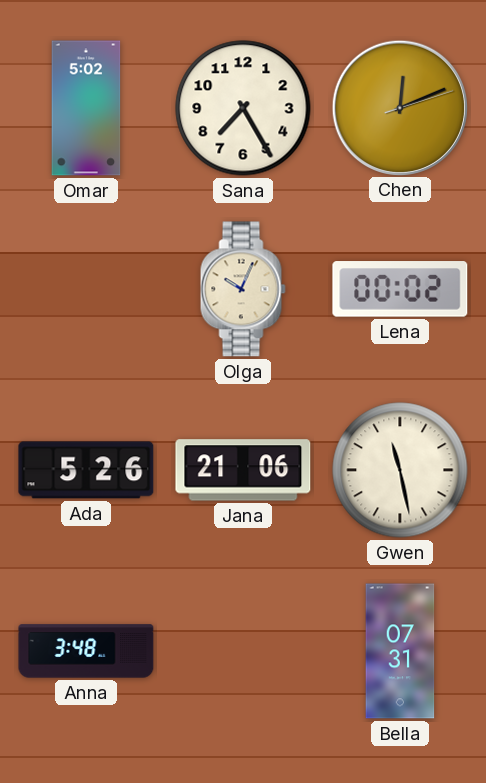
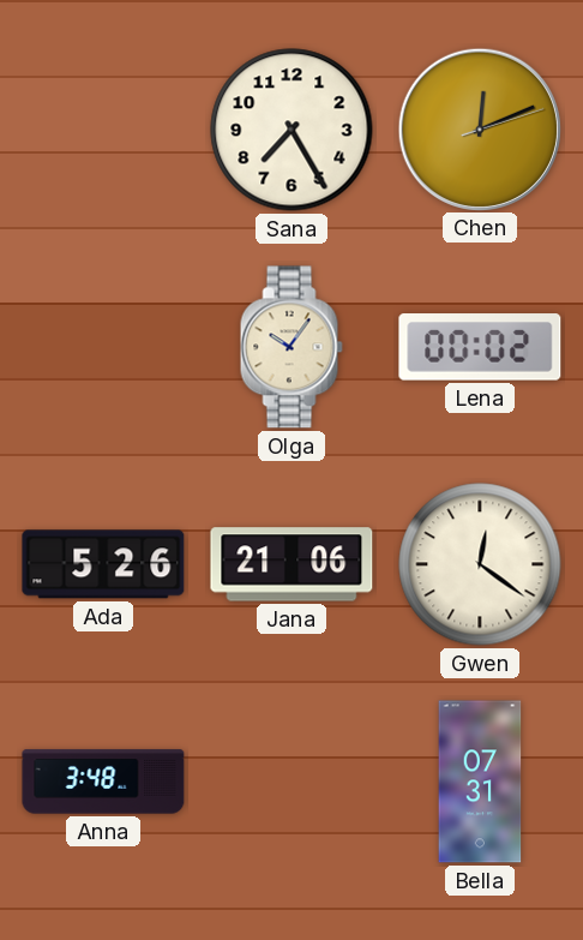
Omar: 5:02 -> none
Olga: 10:04 -> 10:06
Gwen: 11:28 -> 12:21
